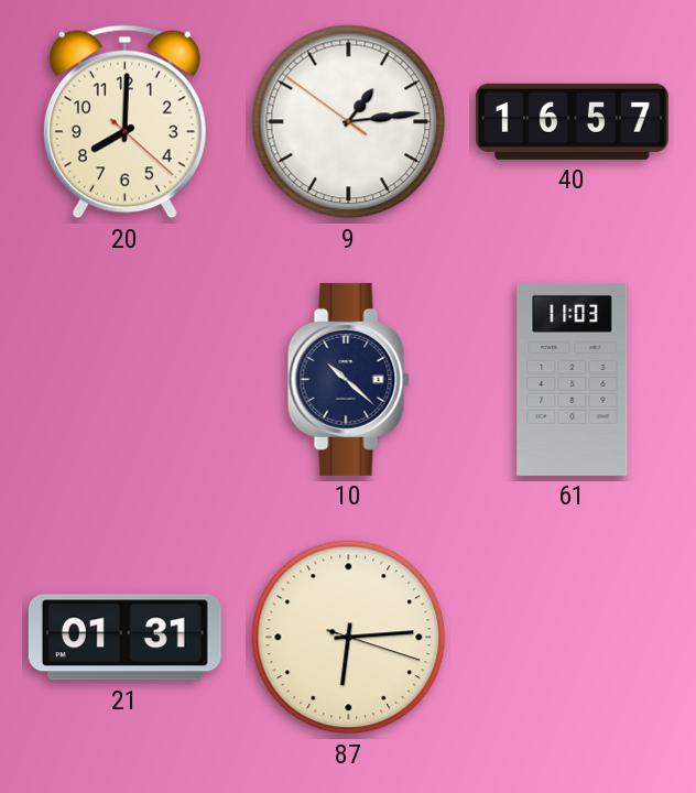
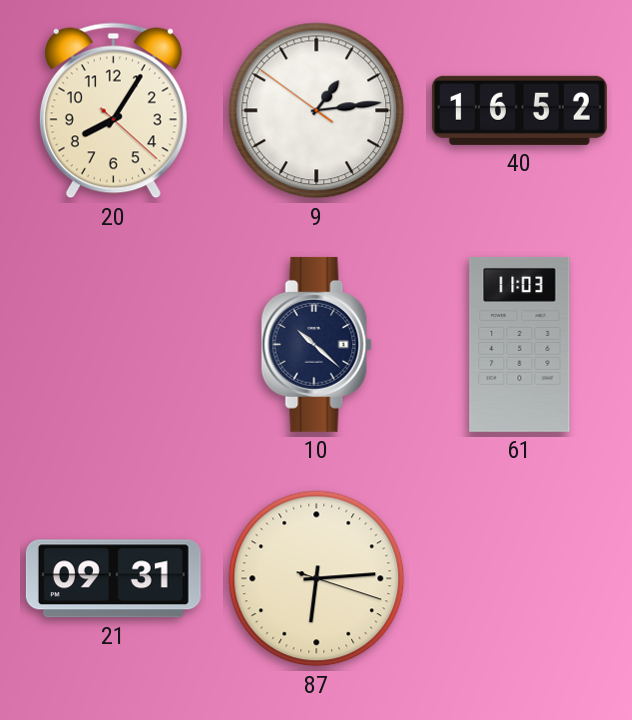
20: 8:00 -> 8:05
40: 16:57 -> 16:52
21: 01:31 -> 09:31
